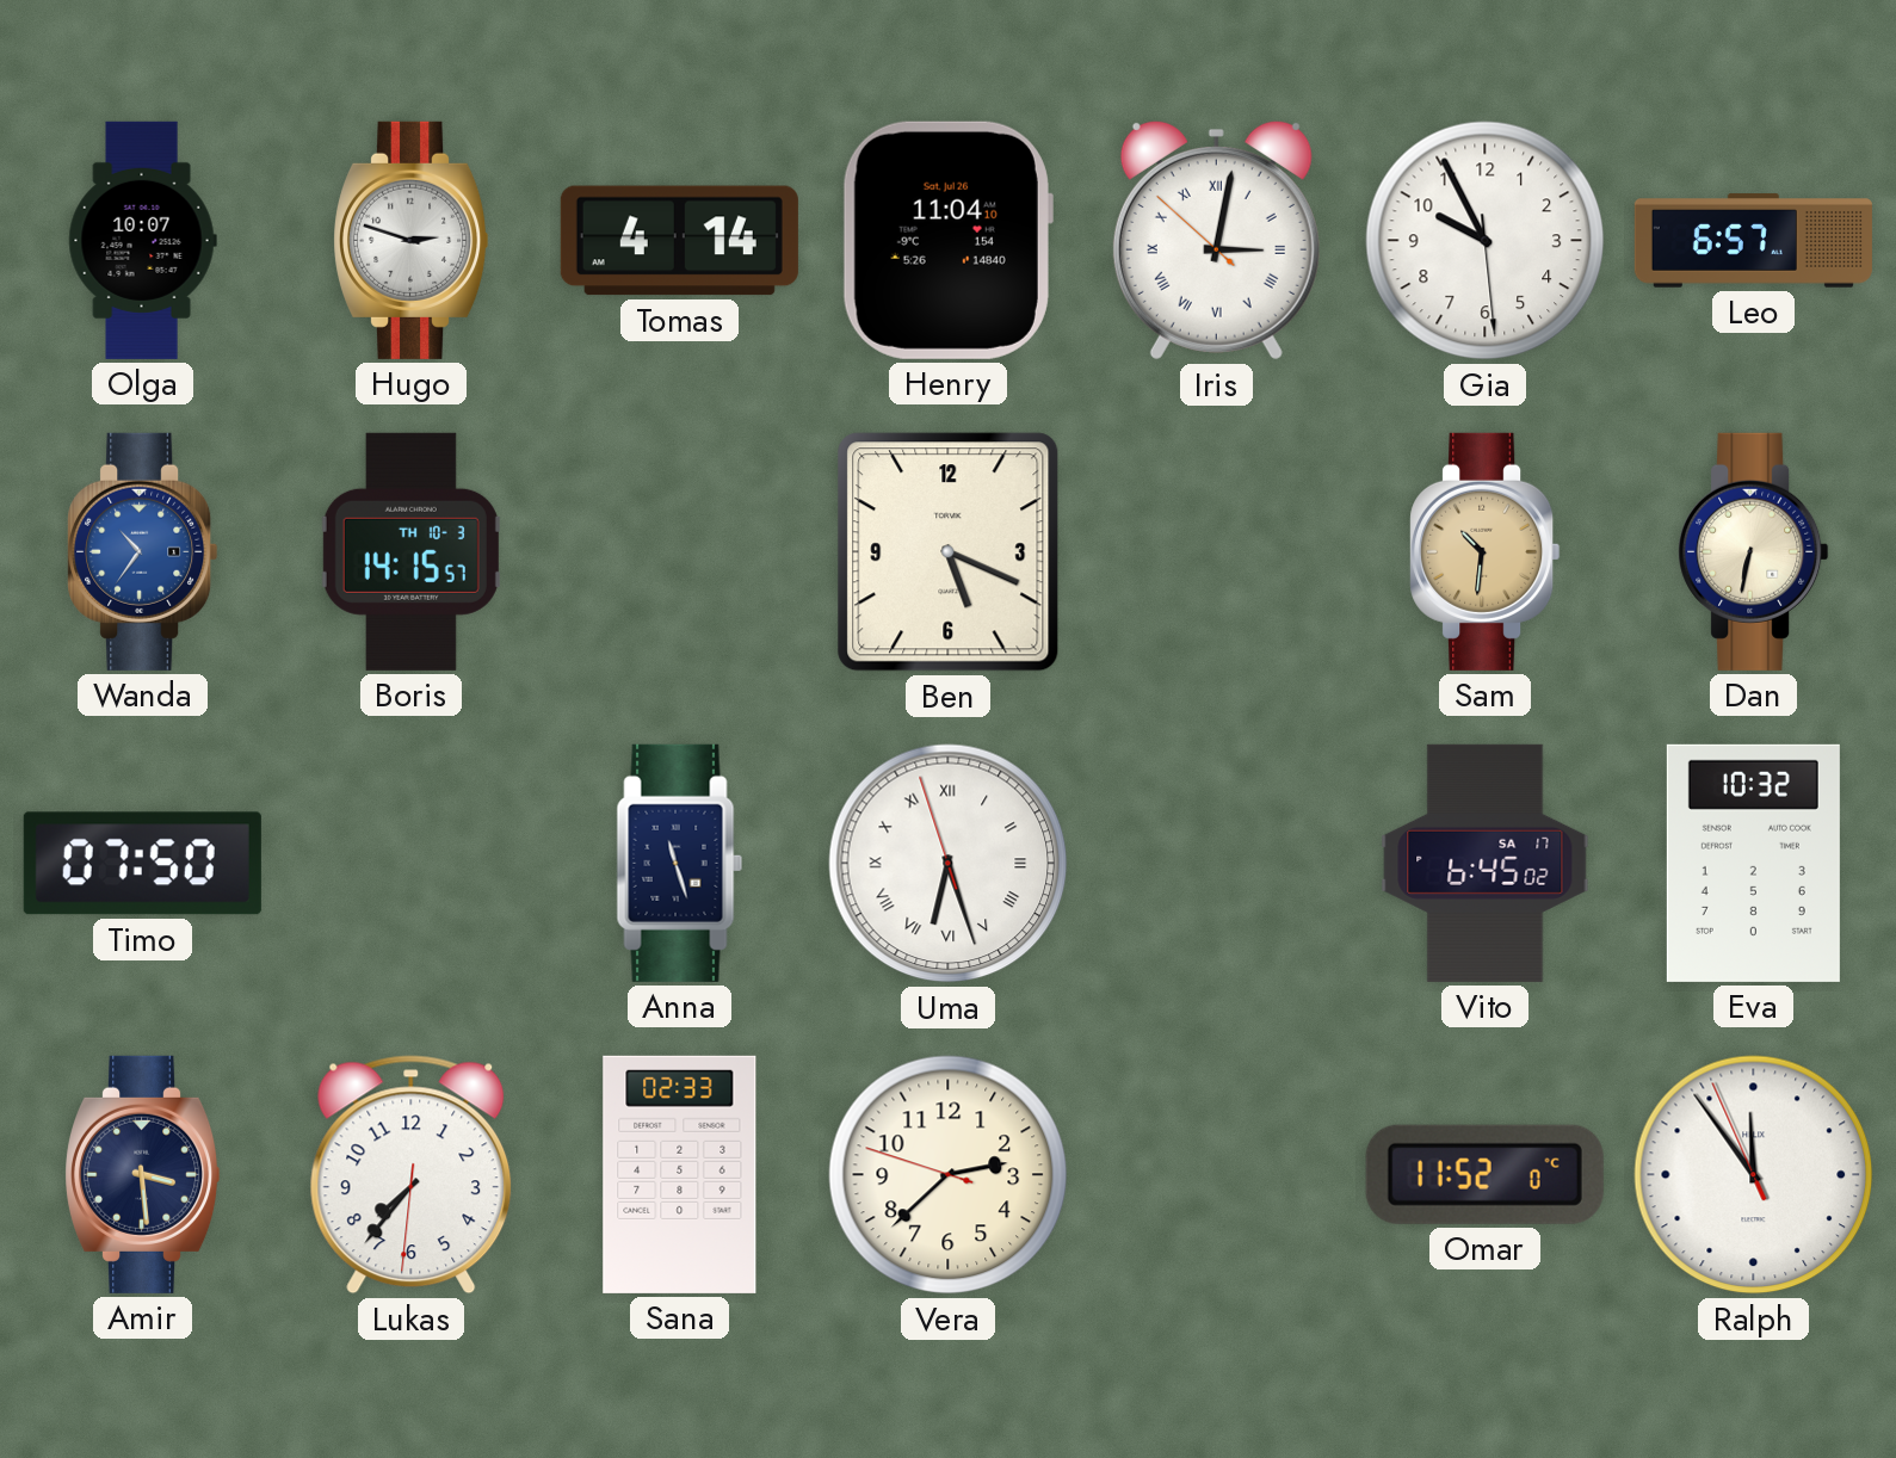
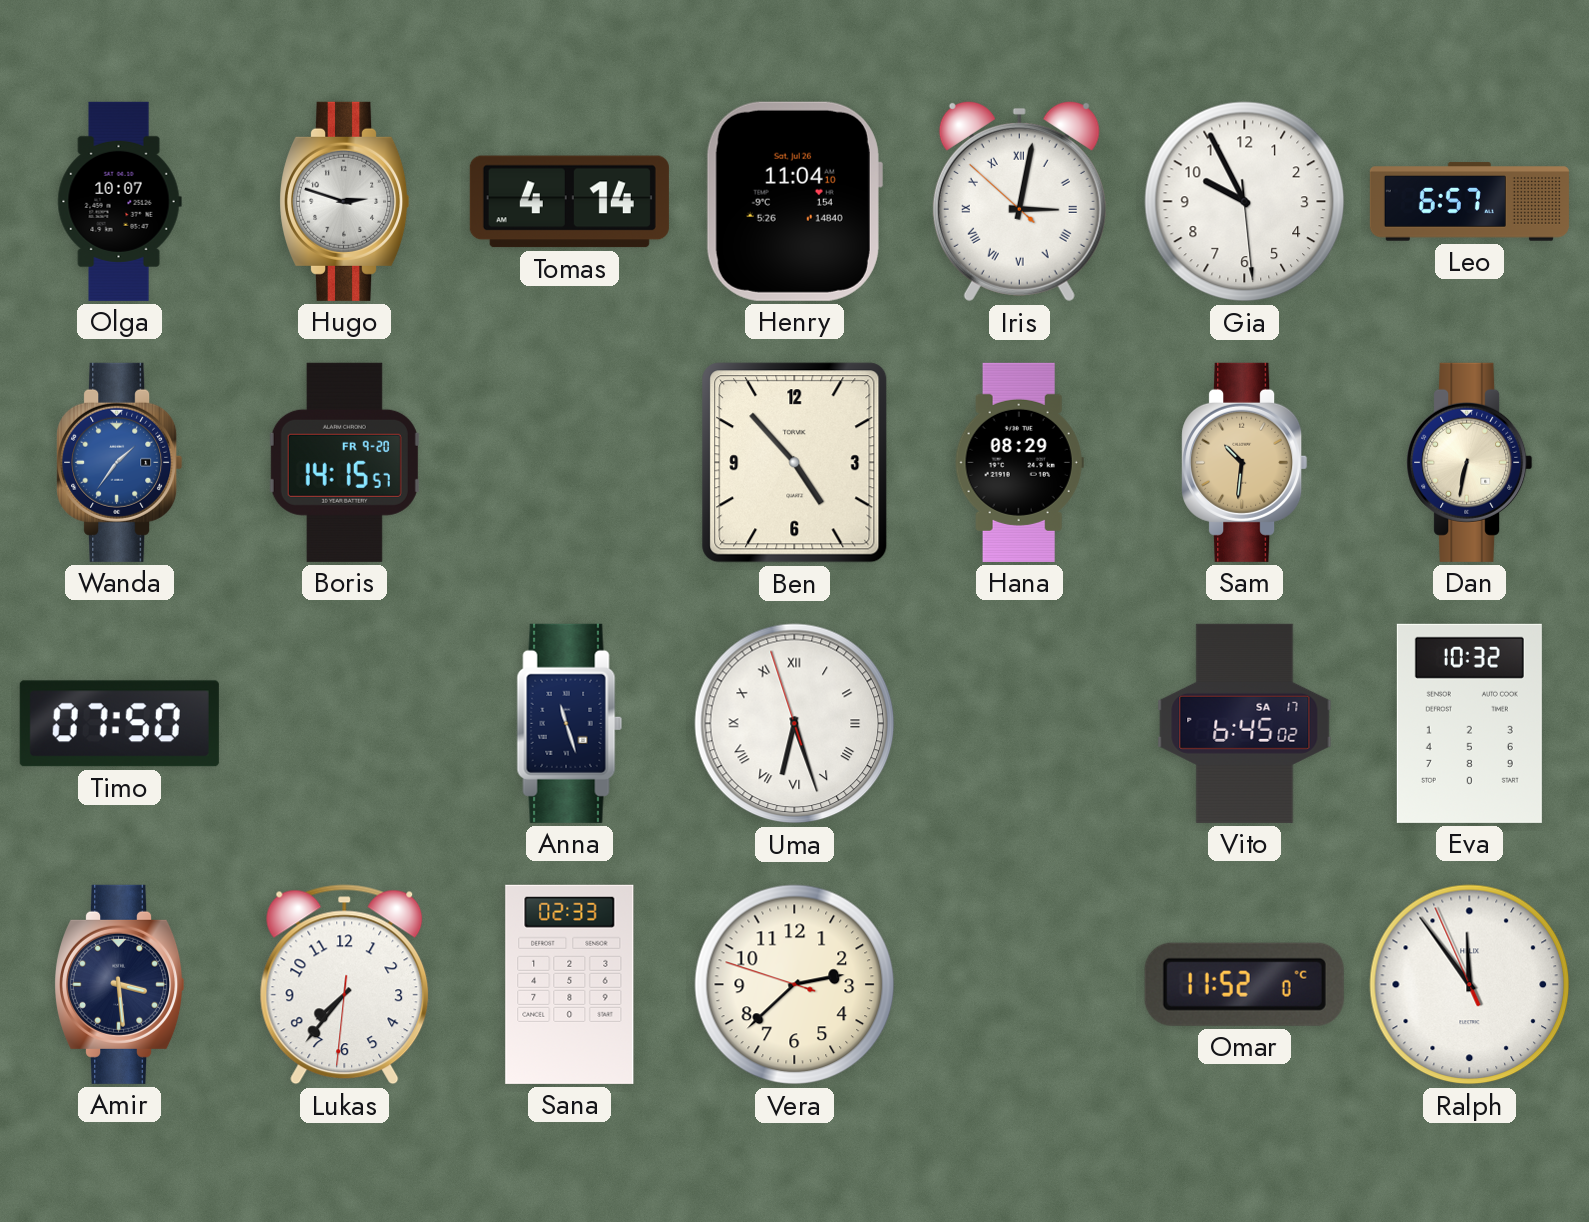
Wanda: 10:36 -> 1:36
Boris date: TH 10-3 -> FR 9-20
Ben: 5:19 -> 4:53
Hana: none -> 08:29
